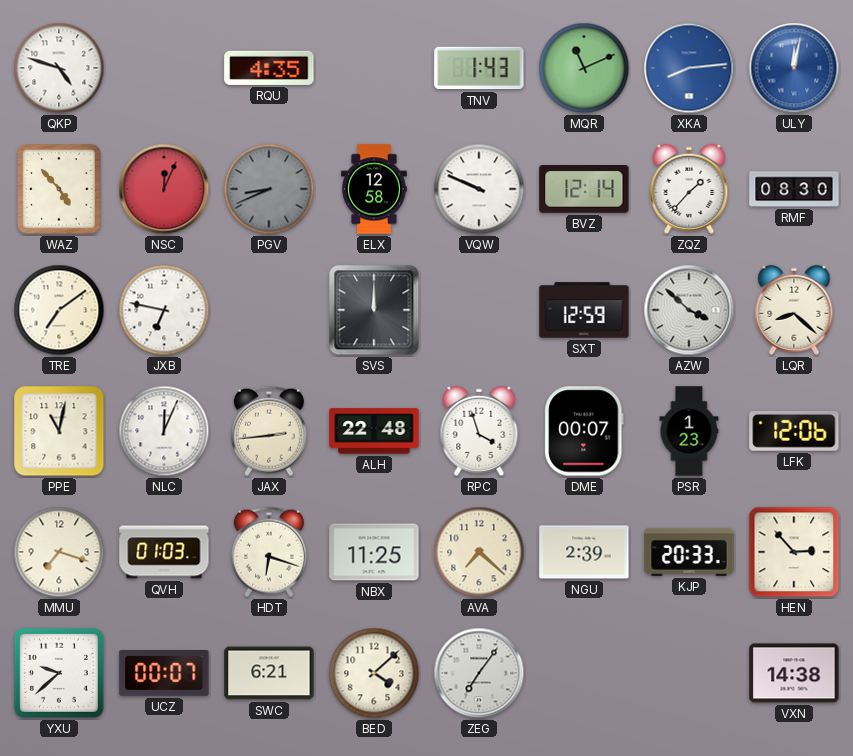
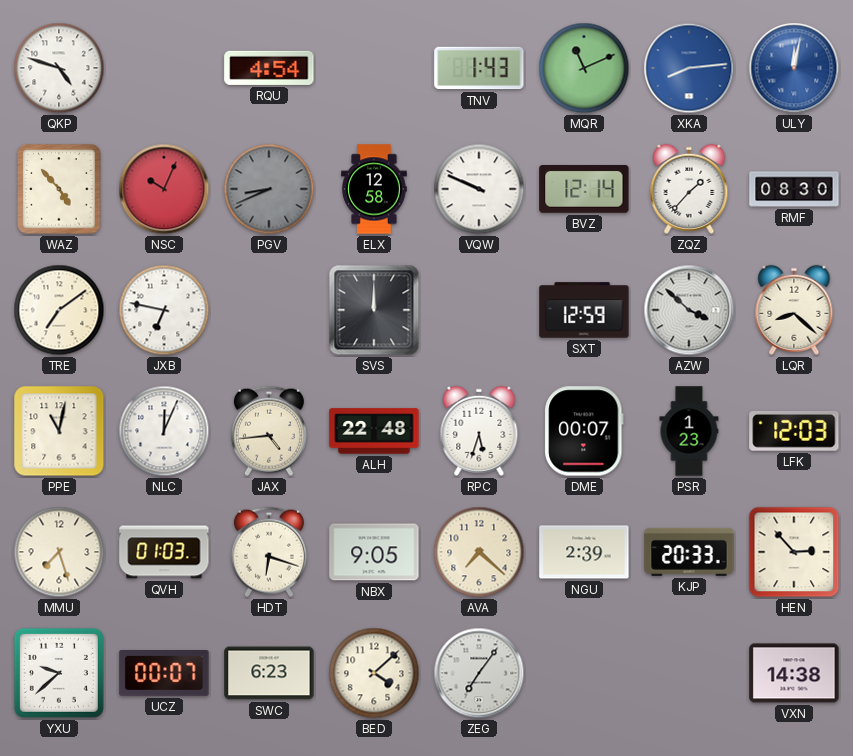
RQU: 4:35 -> 4:54
NSC: 12:04 -> 10:04
JAX: 2:44 -> 4:44
RPC: 3:57 -> 5:33
LFK: 12:06 -> 12:03
MMU: 7:18 -> 7:27
NBX: 11:25 -> 9:05
SWC: 6:21 -> 6:23
